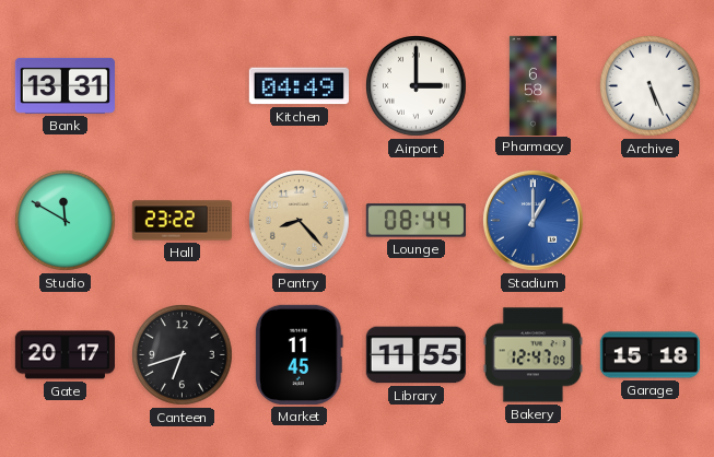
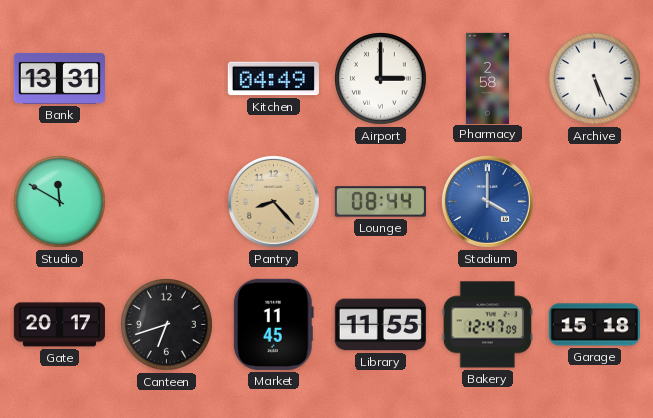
Pharmacy: 6:58 -> 2:58
Hall: 23:22 -> none
Stadium: 1:00 -> 4:00
